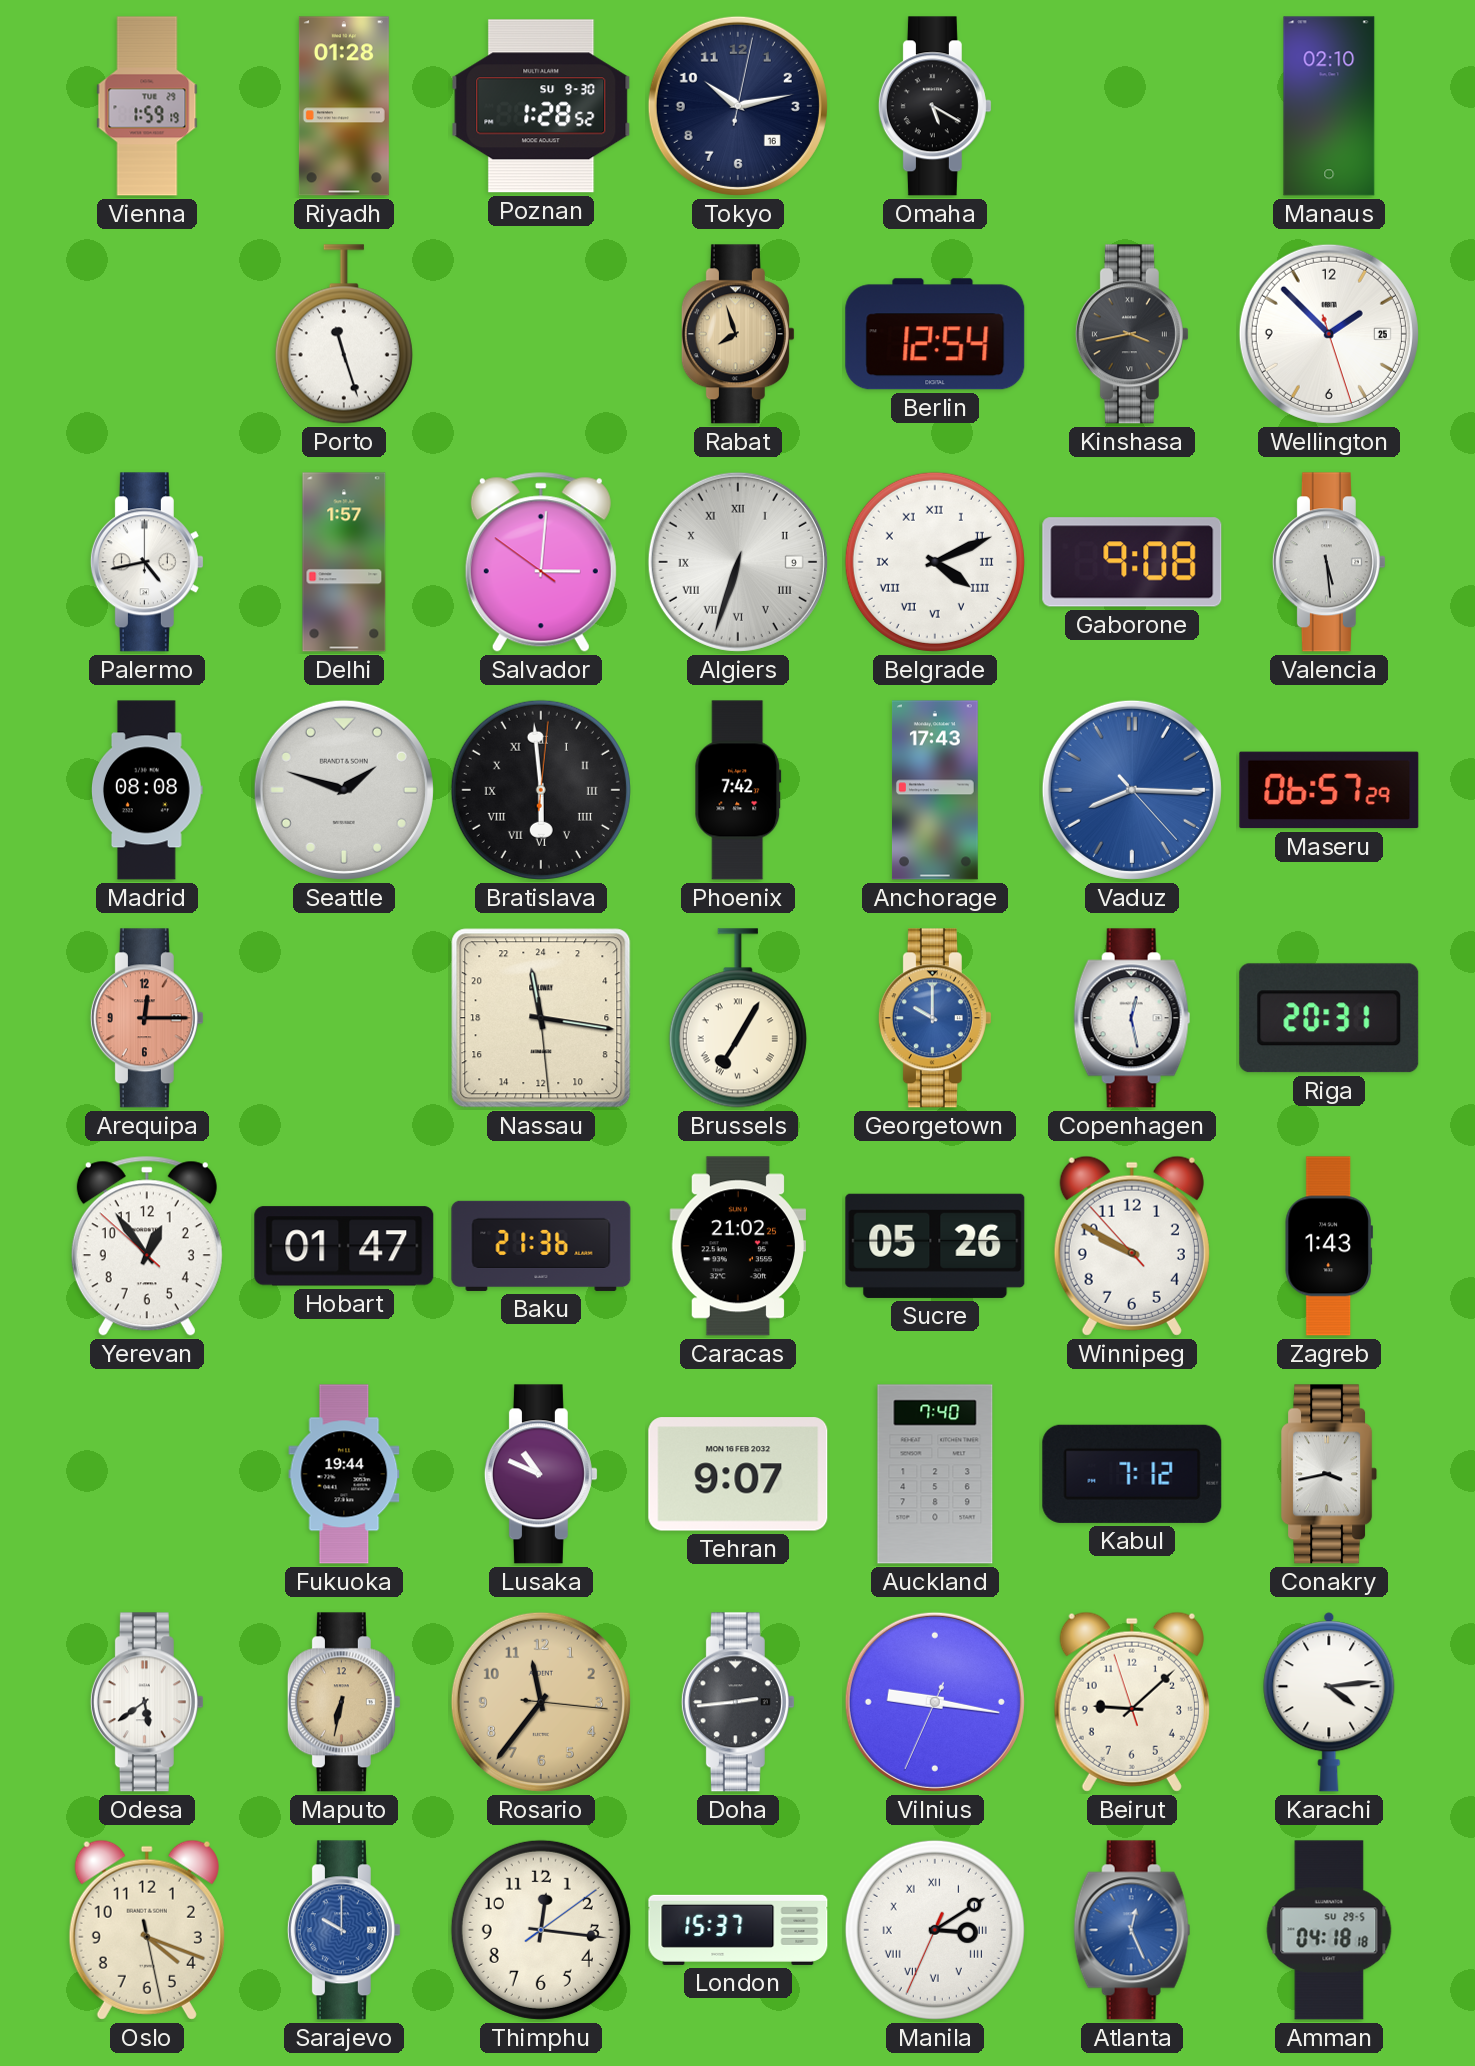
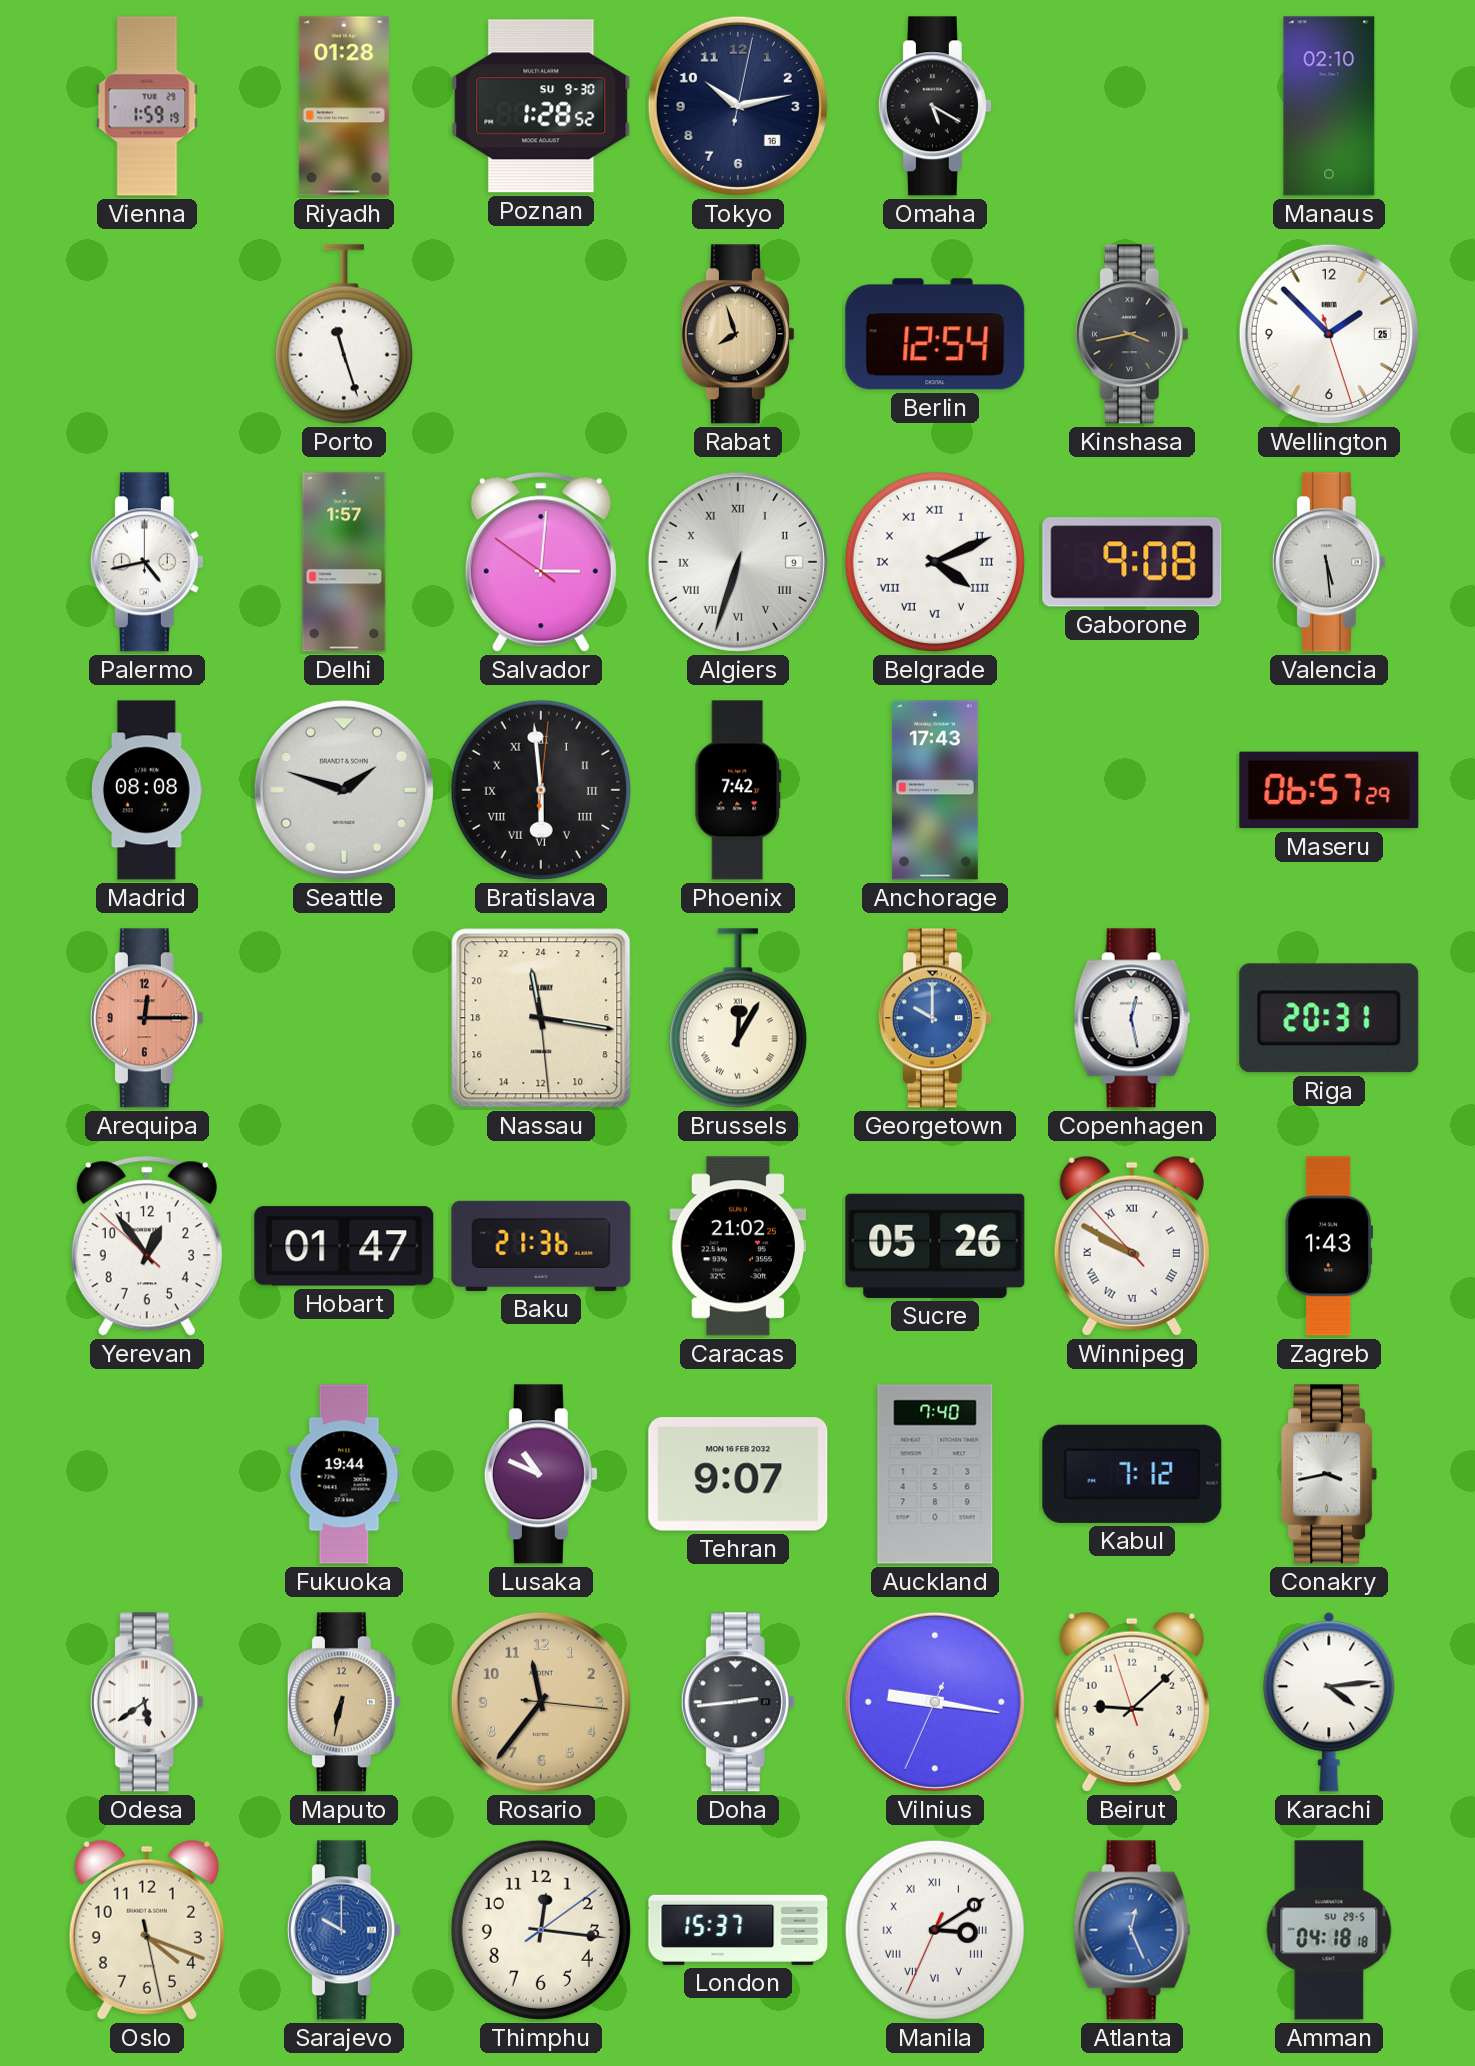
Vaduz: 8:15 -> none
Brussels: 7:05 -> 12:05
Winnipeg numerals: Arabic -> Roman
